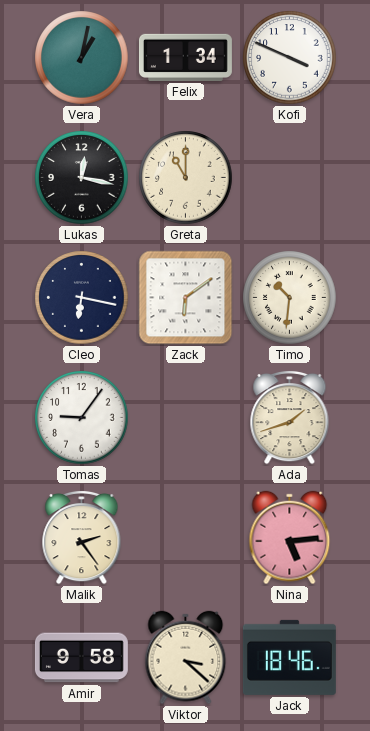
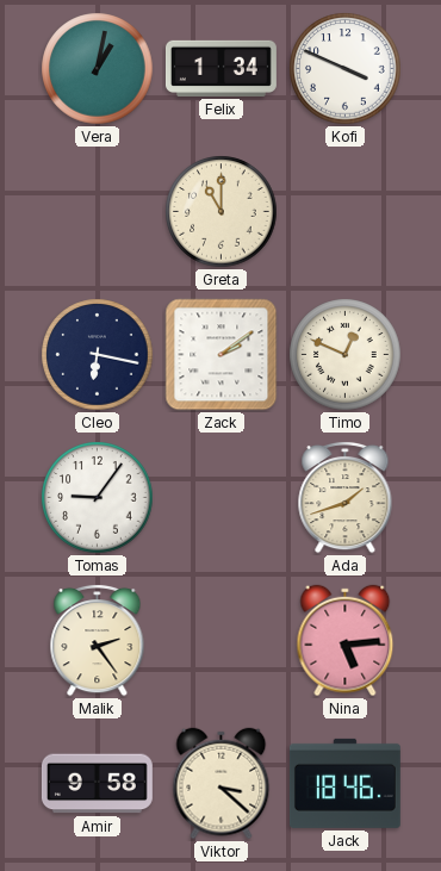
Lukas: 12:17 -> none
Zack: 6:09 -> 2:09
Timo: 10:31 -> 12:49
